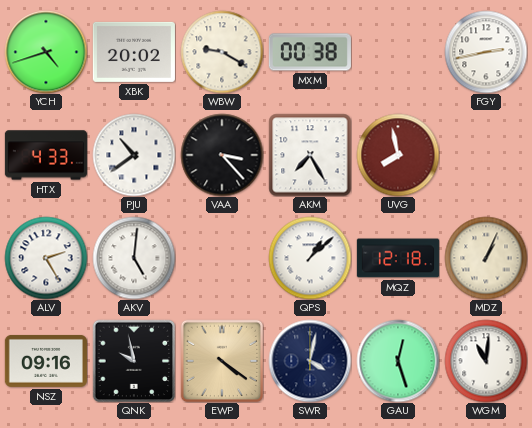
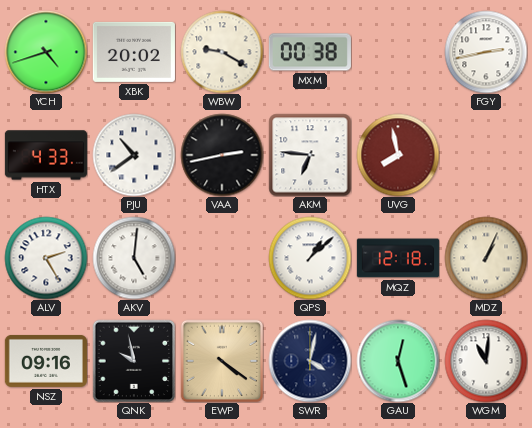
VAA: 3:23 -> 2:43
AKM: 7:25 -> 6:46
